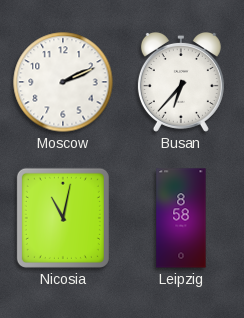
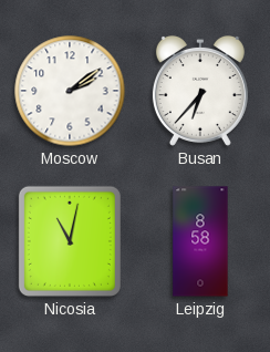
Moscow: 2:11 -> 2:09
